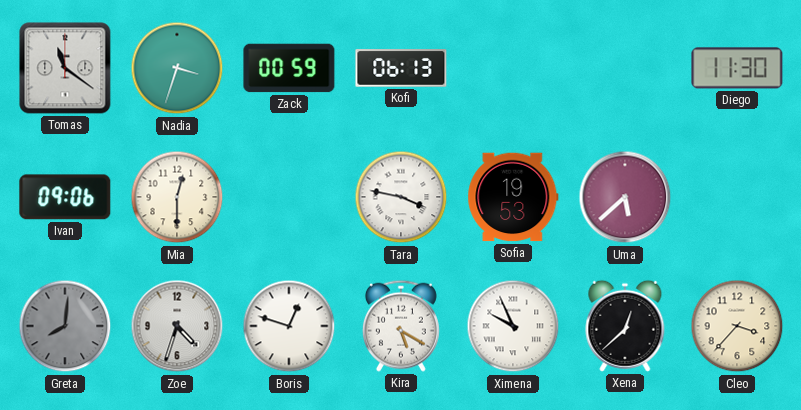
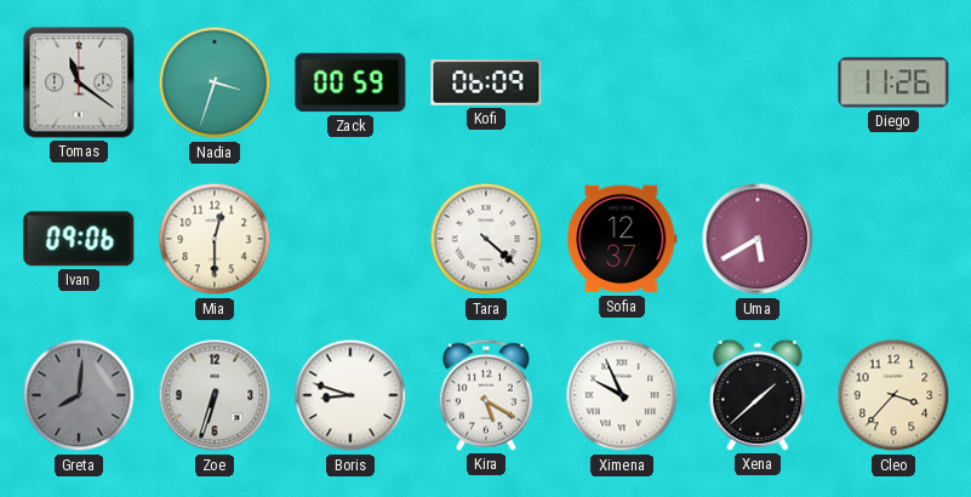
Kofi: 06:13 -> 06:09
Diego: 11:30 -> 11:26
Tara: 3:47 -> 4:22
Sofia: 19:53 -> 12:37
Uma: 5:38 -> 5:40
Zoe: 4:33 -> 6:33
Boris: 12:48 -> 8:48
Xena: 12:38 -> 1:38
